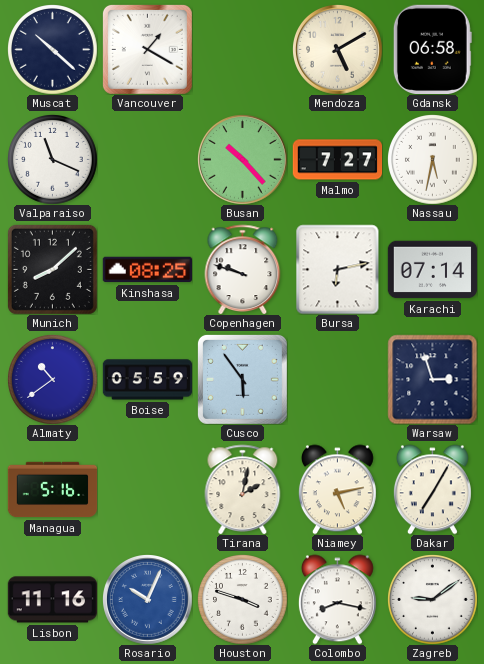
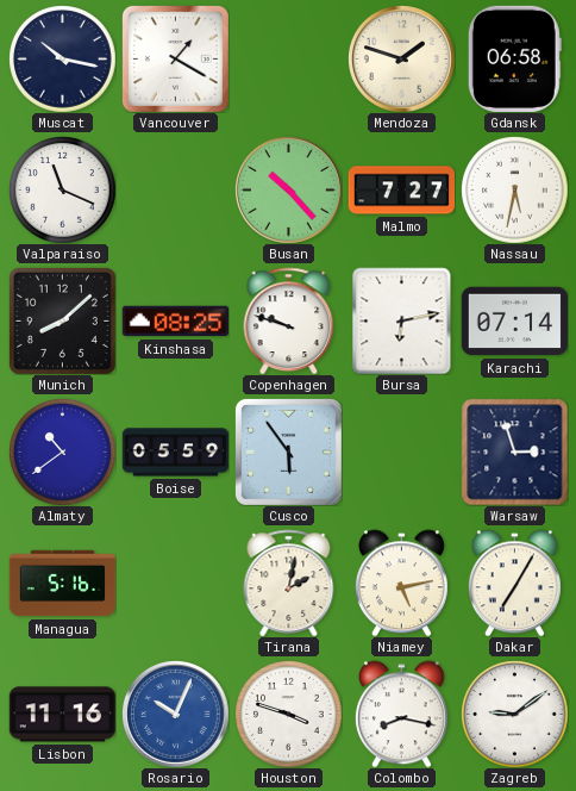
Muscat: 10:22 -> 10:17
Mendoza: 5:10 -> 1:48
